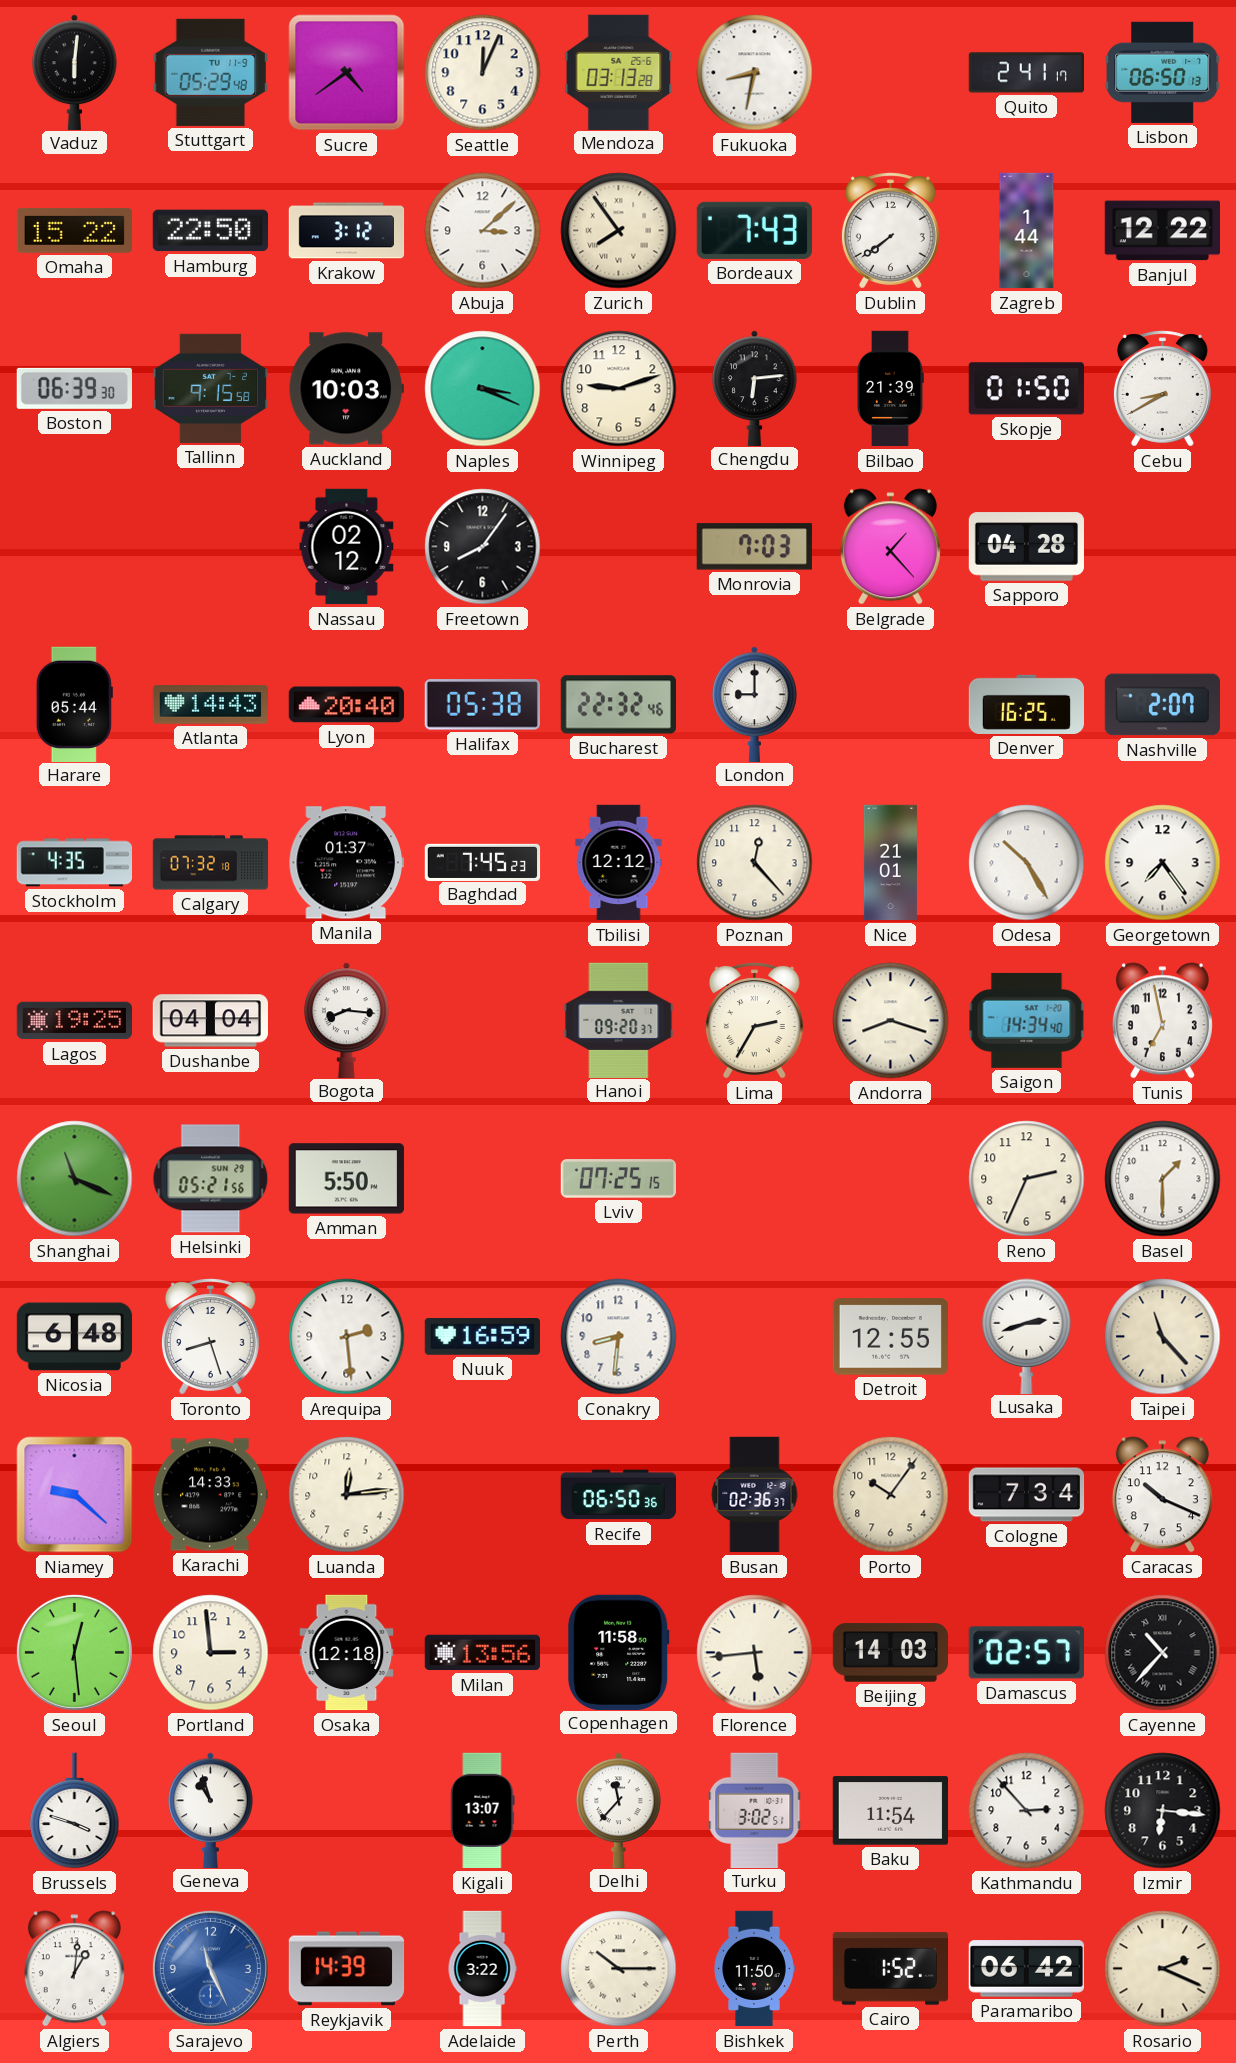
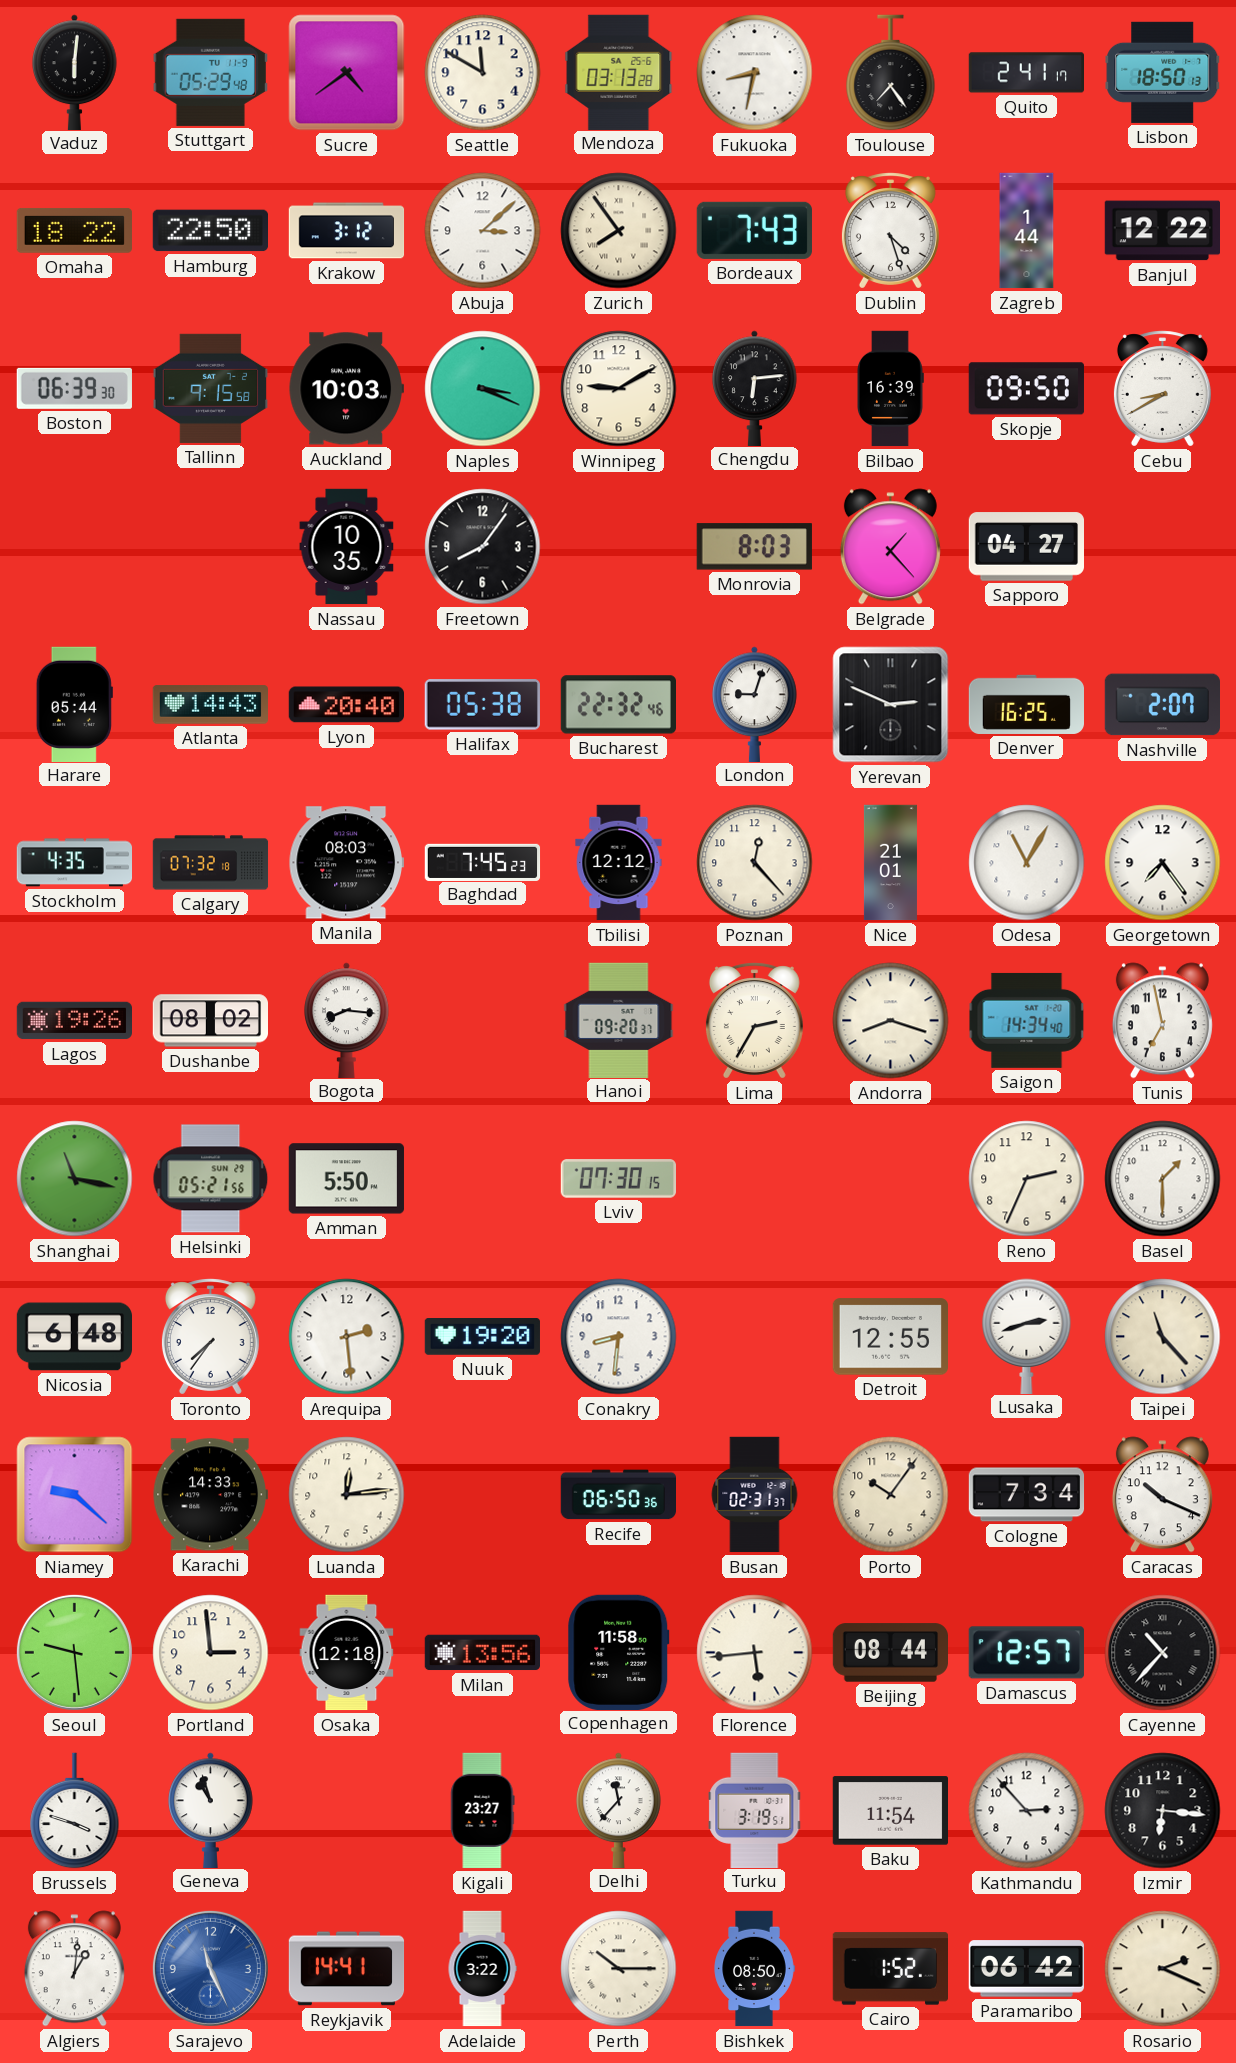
Seattle: 12:04 -> 11:50
Toulouse: none -> 7:24
Lisbon: 06:50 -> 18:50
Omaha: 15:22 -> 18:22
Dublin: 7:39 -> 4:27
Winnipeg: 9:12 -> 9:10
Bilbao: 21:39 -> 16:39
Skopje: 01:50 -> 09:50
Nassau: 02:12 -> 10:35
Monrovia: 7:03 -> 8:03
Sapporo: 04:28 -> 04:27
London: 9:00 -> 9:03
Yerevan: none -> 2:49
Manila: 01:37 -> 08:03
Odesa: 10:25 -> 11:05
Lagos: 19:25 -> 19:26
Dushanbe: 04:04 -> 08:02
Shanghai: 11:19 -> 11:17
Lviv: 07:25 -> 07:30
Toronto: 8:27 -> 7:36
Nuuk: 16:59 -> 19:20
Busan: 02:36 -> 02:31
Seoul: 12:29 -> 9:29
Beijing: 14:03 -> 08:44
Damascus: 02:57 -> 12:57
Kigali: 13:07 -> 23:27
Turku: 3:02 -> 3:19
Reykjavik: 14:39 -> 14:41
Bishkek: 11:50 -> 08:50
